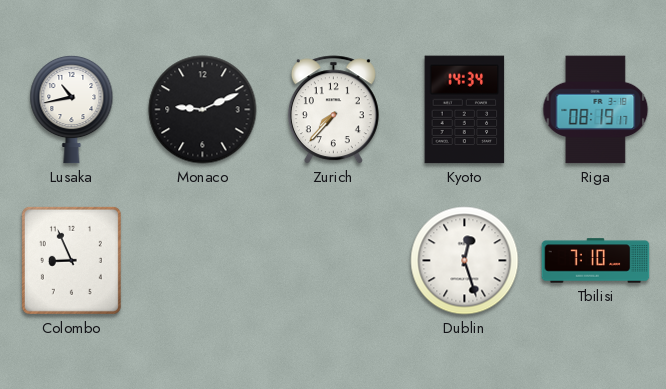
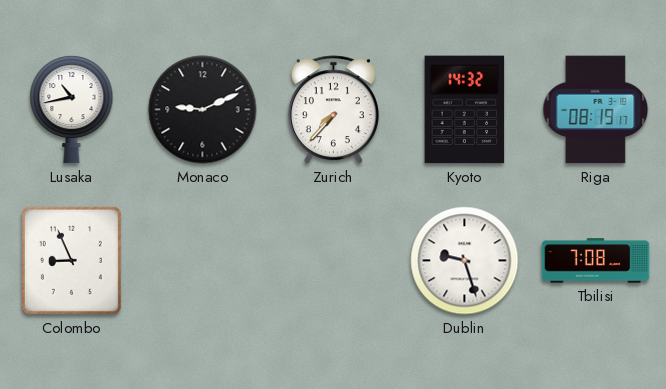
Kyoto: 14:34 -> 14:32
Dublin: 12:27 -> 9:27
Tbilisi: 7:10 -> 7:08
